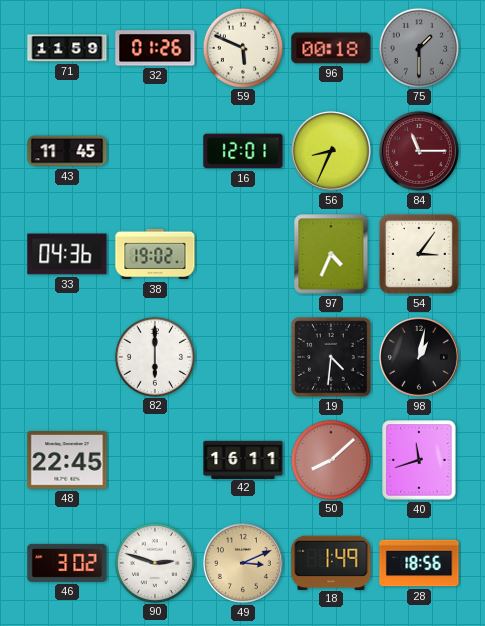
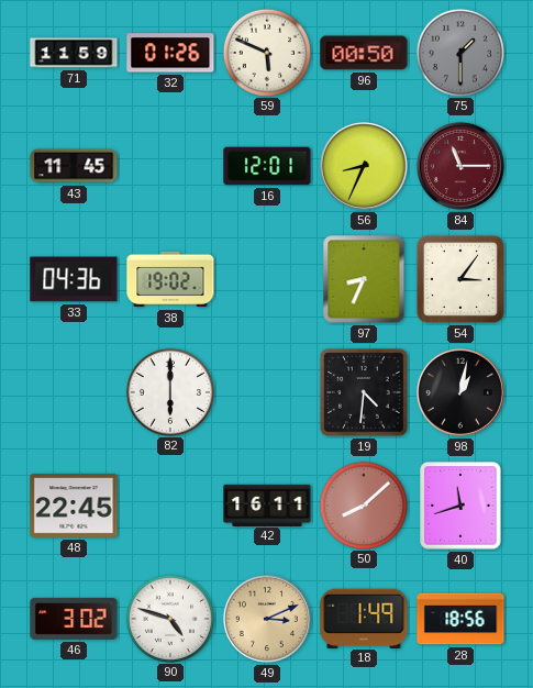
96: 00:18 -> 00:50
97: 4:34 -> 8:34
90: 2:48 -> 4:48
